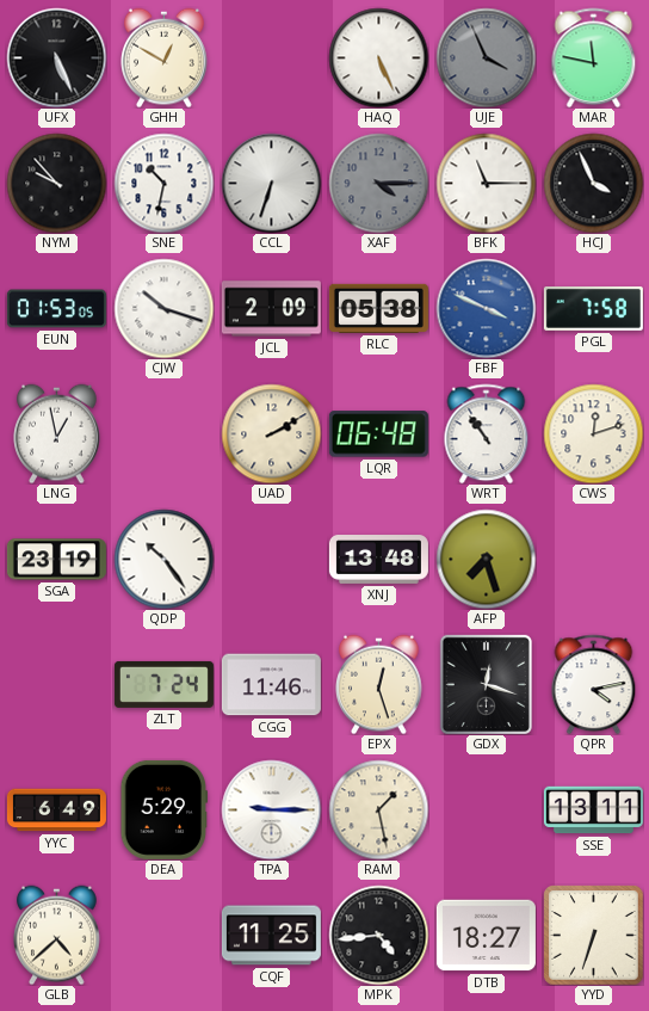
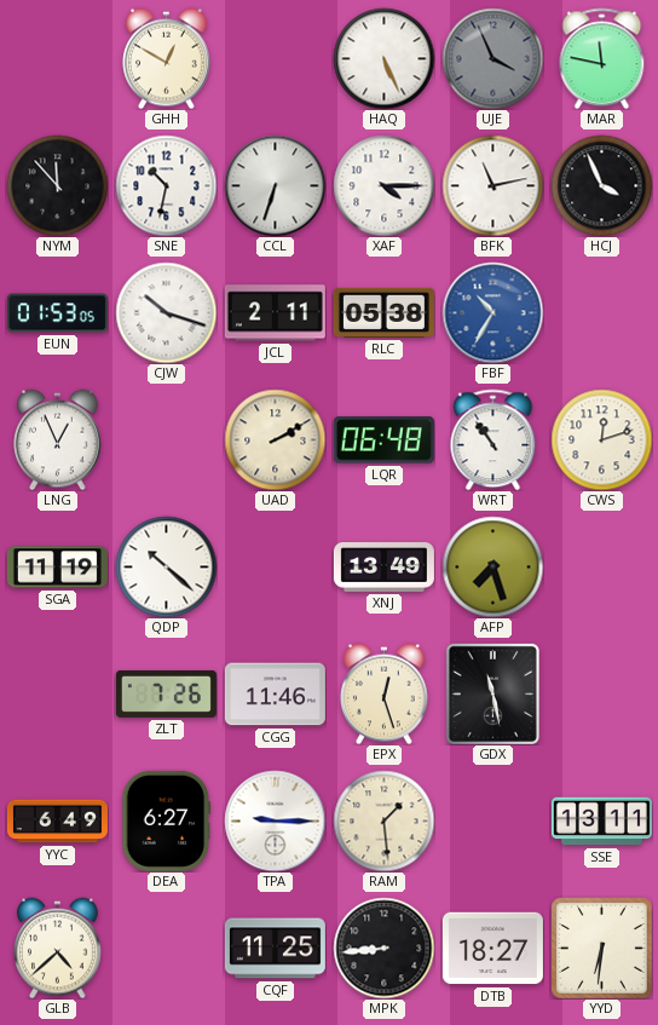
UFX: 5:26 -> none
NYM: 9:53 -> 11:53
XAF dial: grey -> white
BFK: 11:15 -> 11:13
JCL: 2:09 -> 2:11
FBF: 3:49 -> 10:35
PGL: 7:58 -> none
LNG: 12:58 -> 12:56
SGA: 23:19 -> 11:19
QDP: 10:24 -> 10:22
XNJ: 13:48 -> 13:49
ZLT: 7:24 -> 7:26
GDX: 12:18 -> 11:28
QPR: 4:13 -> none
DEA: 5:29 -> 6:27
RAM: 1:28 -> 1:29
MPK: 4:44 -> 8:44
YYD: 6:33 -> 6:31
